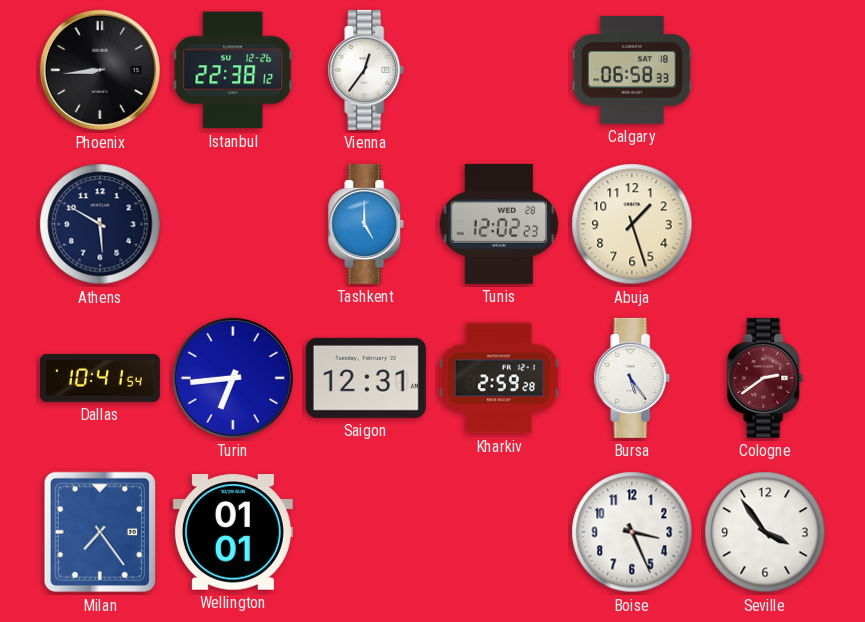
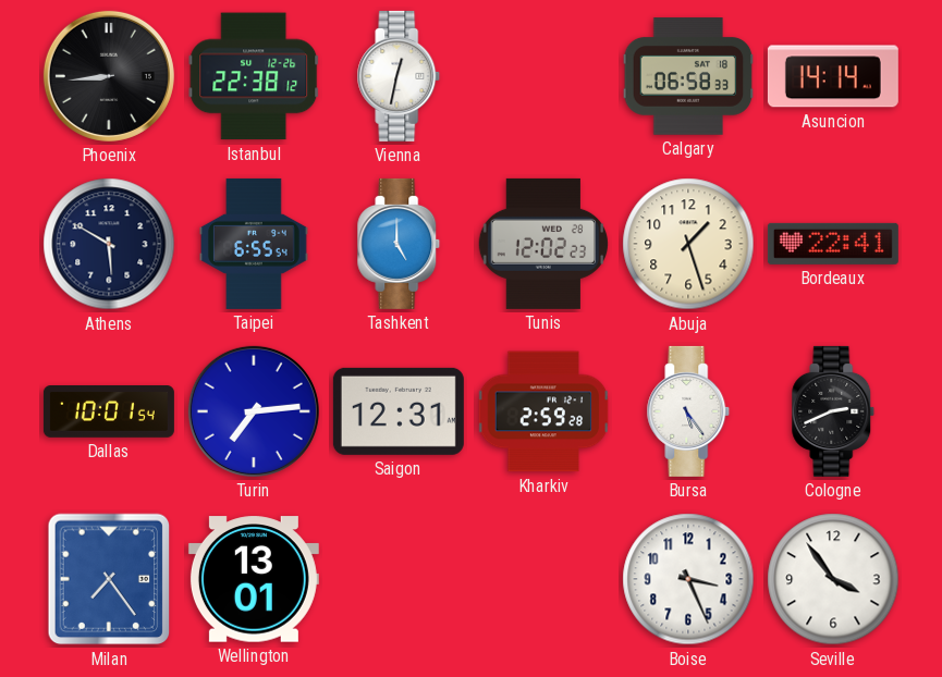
Vienna: 12:36 -> 12:32
Asuncion: none -> 14:14
Taipei: none -> 6:55
Bordeaux: none -> 22:41
Dallas: 10:41 -> 10:01
Turin: 6:44 -> 7:14
Cologne: 2:39 -> 2:41
Cologne dial: burgundy -> black
Wellington: 01:01 -> 13:01
